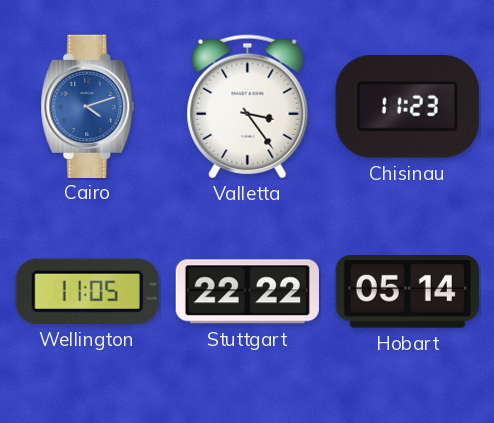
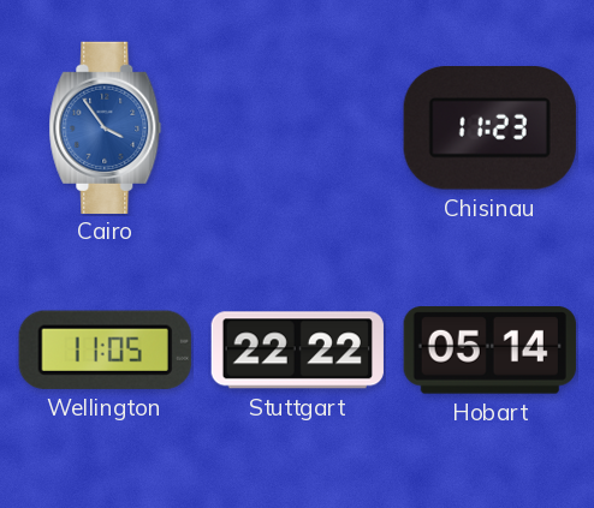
Cairo: 4:12 -> 3:54
Valletta: 3:24 -> none
